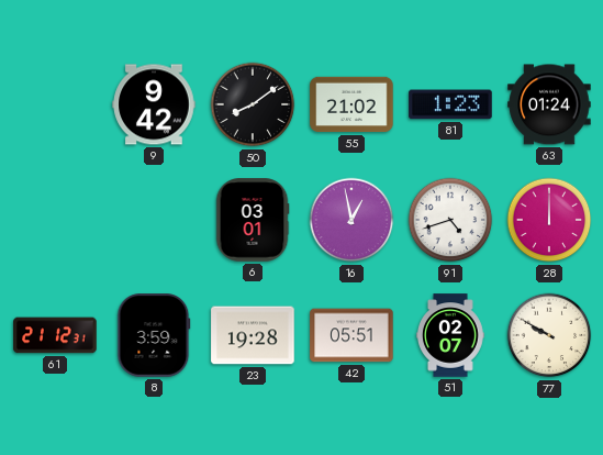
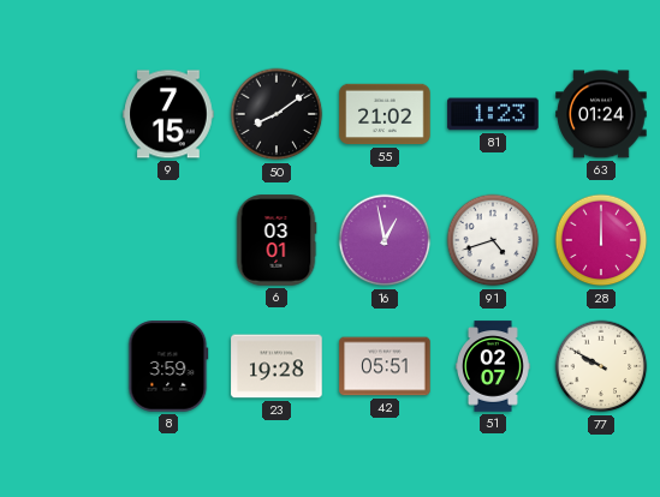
9: 9:42 -> 7:15
61: 21:12 -> none
